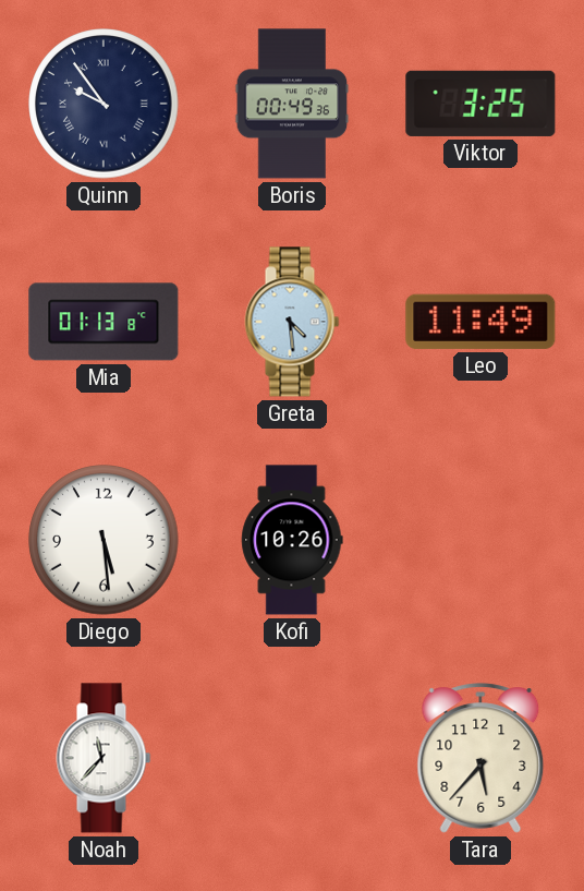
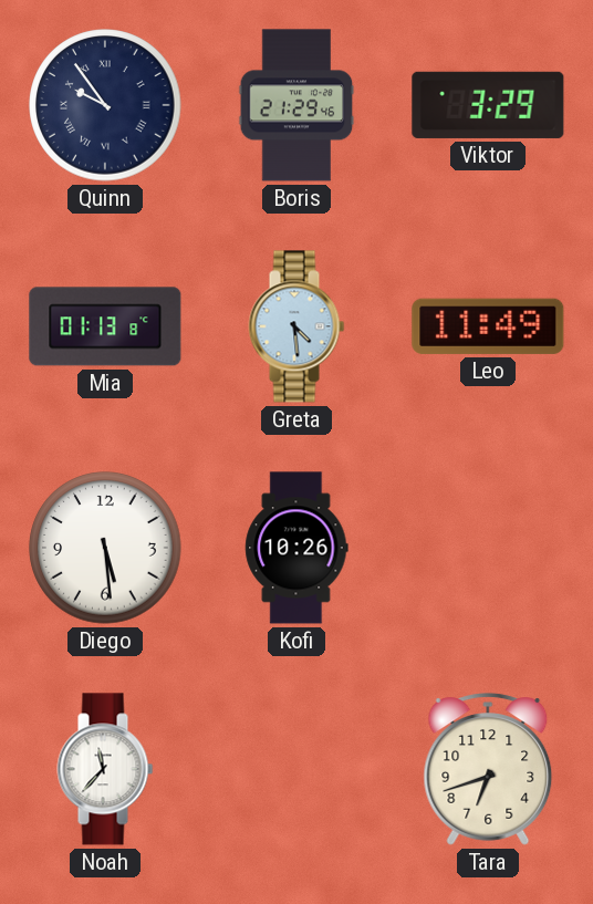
Boris: 00:49 -> 21:29
Viktor: 3:25 -> 3:29
Tara: 5:37 -> 6:42
